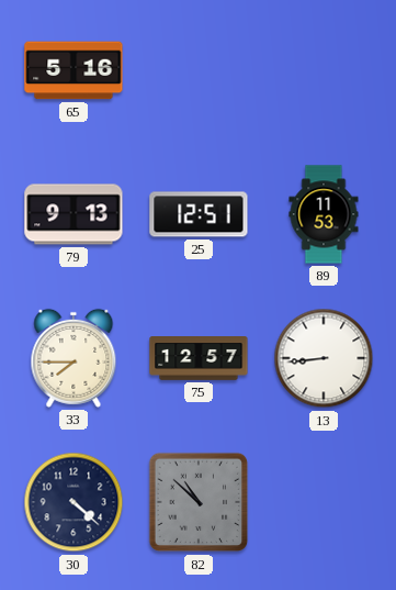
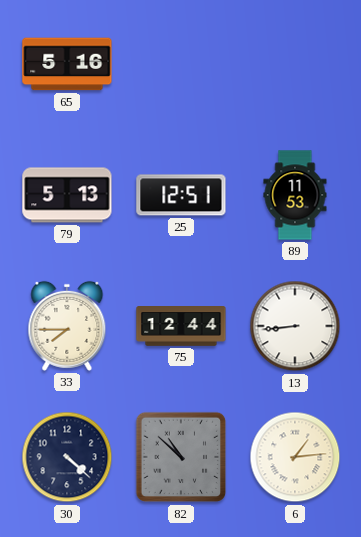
79: 9:13 -> 5:13
75: 12:57 -> 12:44
6: none -> 1:14
